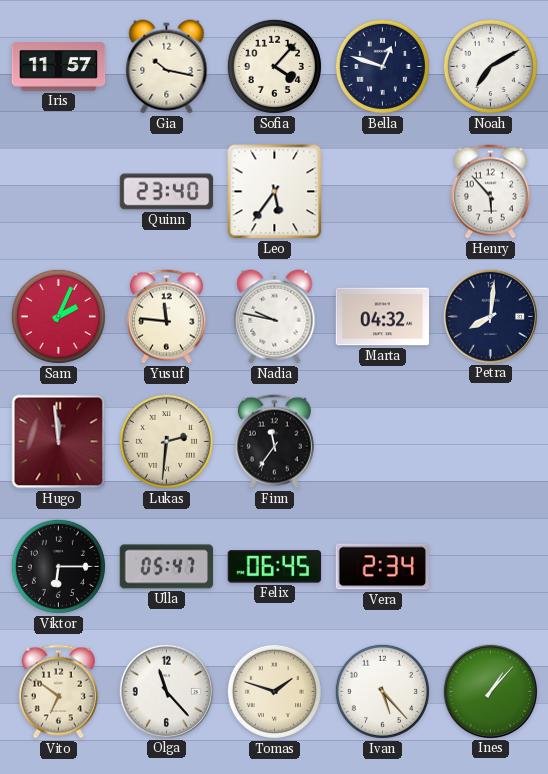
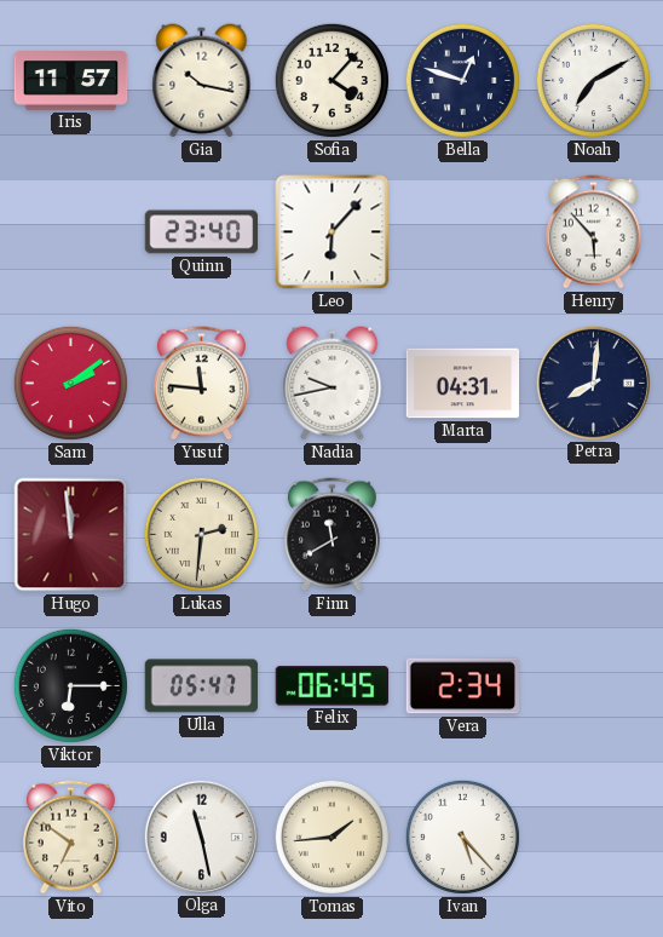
Leo: 5:36 -> 6:07
Sam: 2:04 -> 2:09
Nadia: 9:47 -> 9:43
Marta: 04:32 -> 04:31
Finn: 11:36 -> 11:40
Olga: 11:23 -> 11:28
Tomas: 1:48 -> 1:44
Ines: 1:07 -> none
